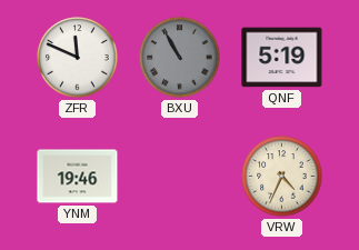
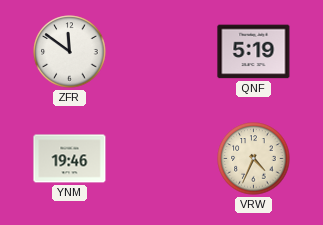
ZFR: 11:49 -> 11:51
BXU: 10:55 -> none
